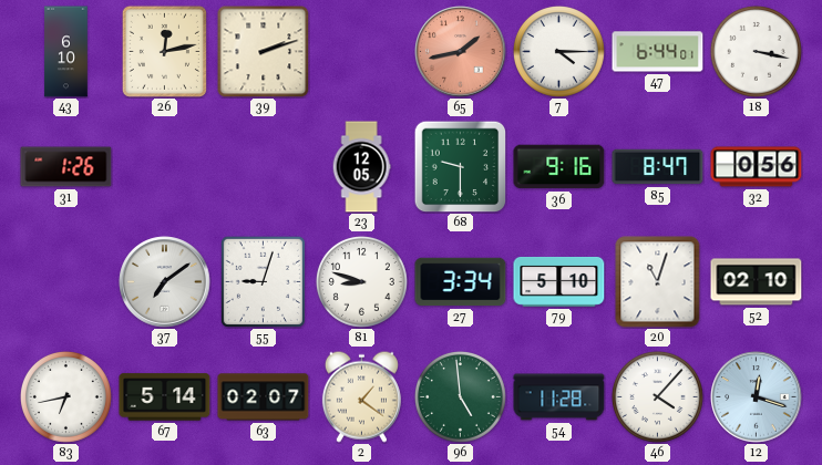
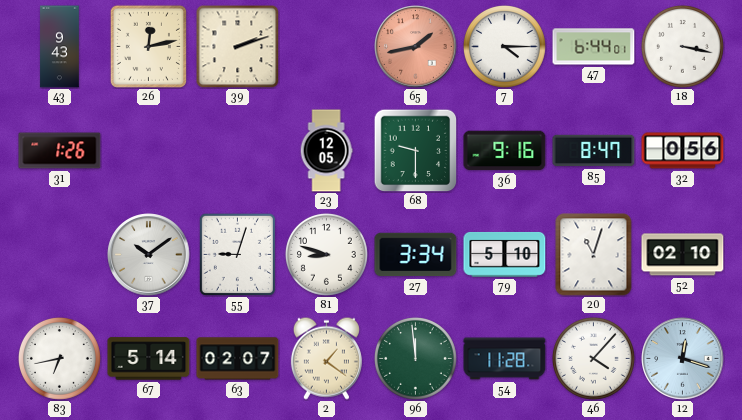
43: 6:10 -> 9:43
37: 7:09 -> 10:09
96: 4:59 -> 11:59
